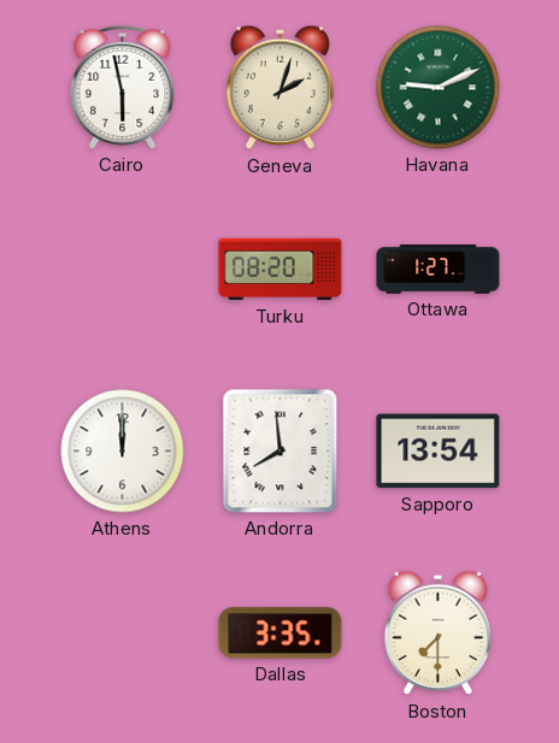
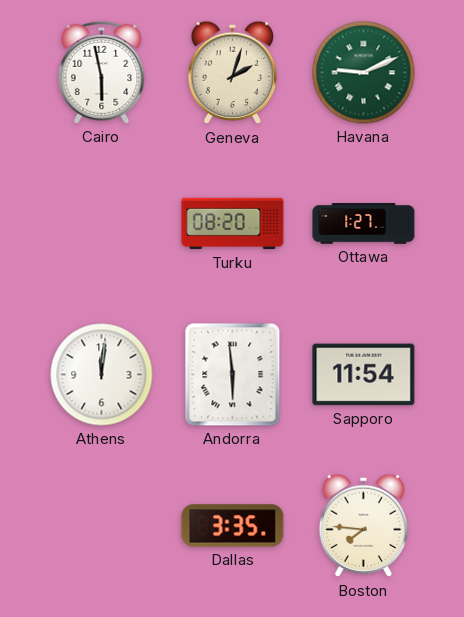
Athens: 12:00 -> 12:01
Andorra: 7:59 -> 5:59
Sapporo: 13:54 -> 11:54
Boston: 7:30 -> 7:46
